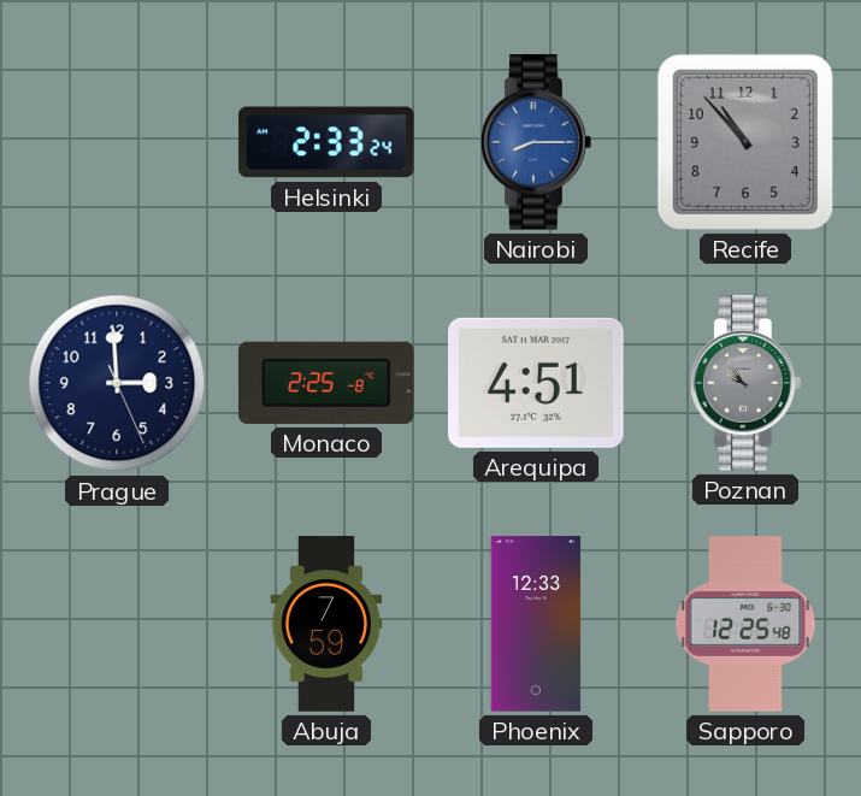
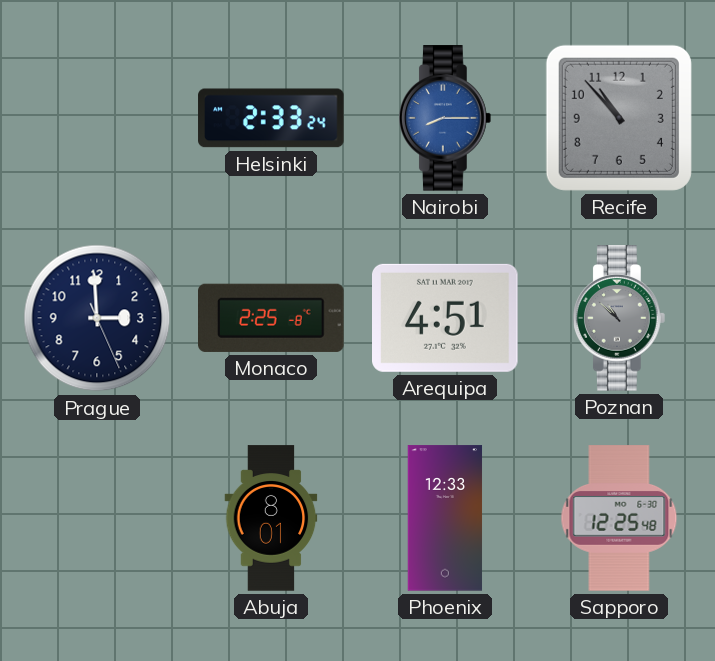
Poznan: 9:54 -> 10:52
Abuja: 7:59 -> 8:01
